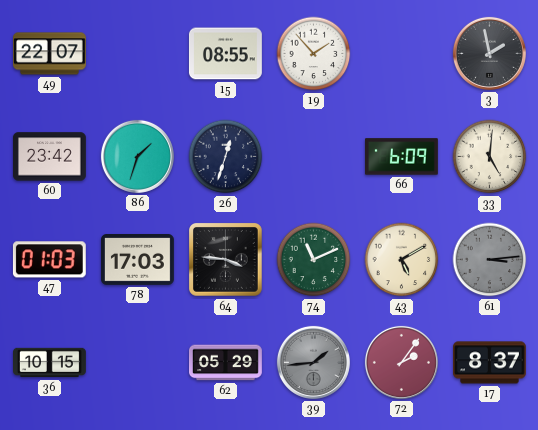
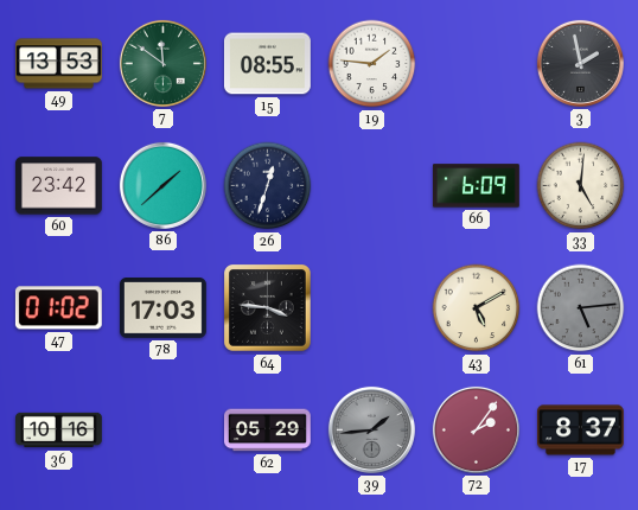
49: 22:07 -> 13:53
7: none -> 11:51
19: 1:53 -> 1:46
86: 1:33 -> 1:38
47: 01:03 -> 01:02
74: 11:11 -> none
61: 3:14 -> 5:14
36: 10:15 -> 10:16
